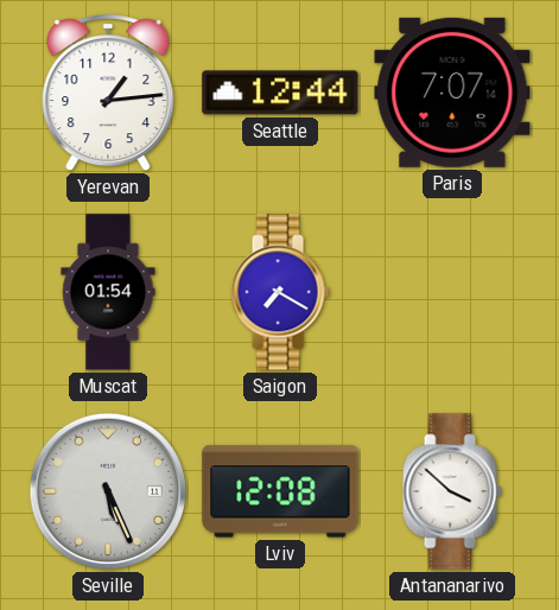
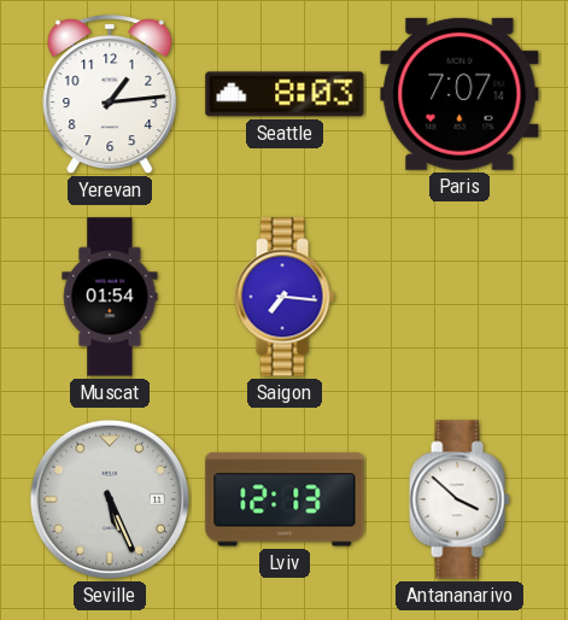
Seattle: 12:44 -> 8:03
Saigon: 7:20 -> 7:16
Lviv: 12:08 -> 12:13
